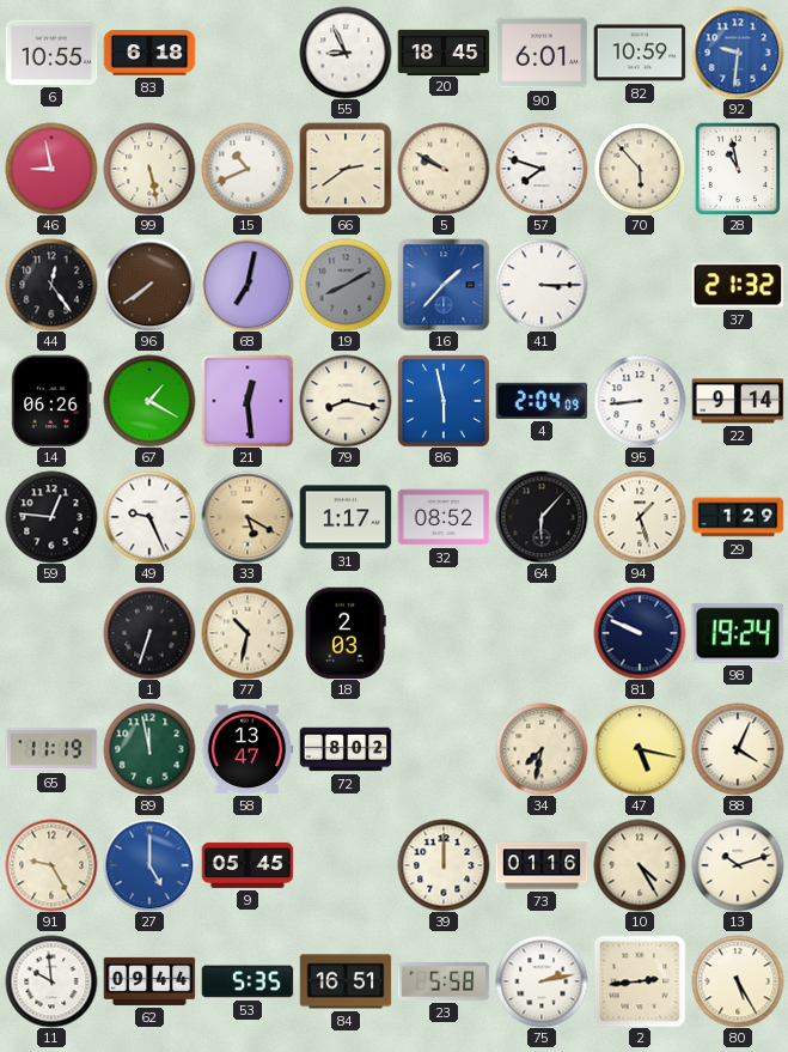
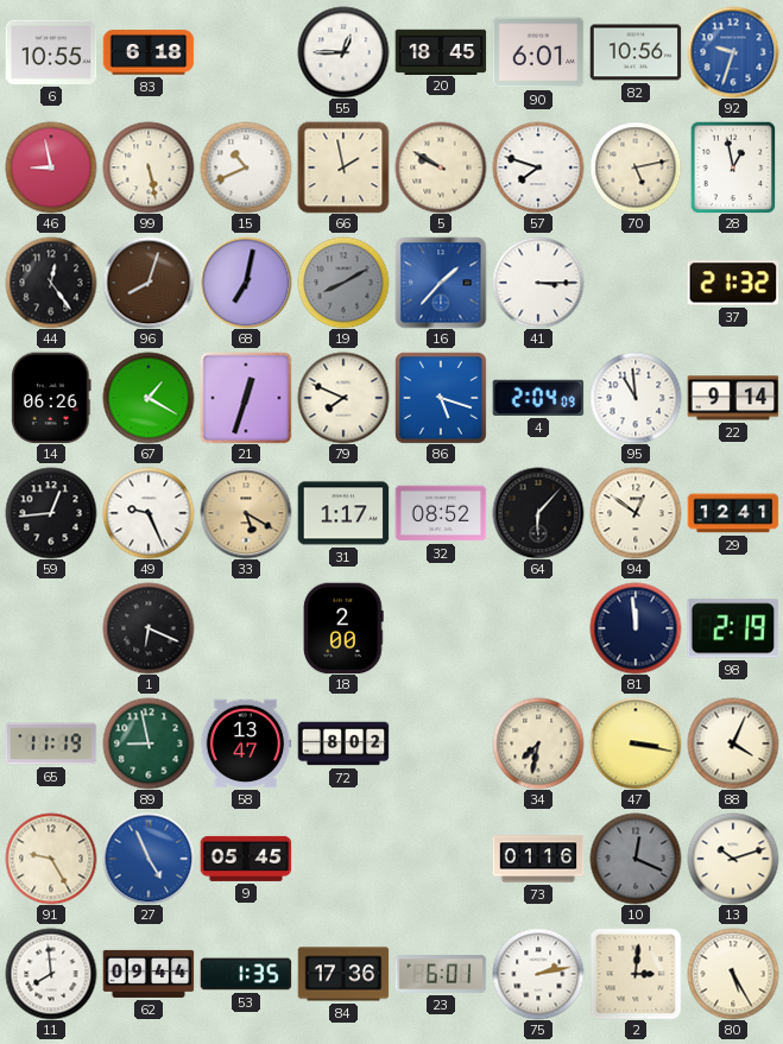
55: 8:56 -> 12:45
82: 10:59 -> 10:56
92: 9:31 -> 9:33
66: 2:39 -> 1:58
70: 5:53 -> 5:13
28: 10:58 -> 12:58
96: 7:39 -> 8:03
21: 12:29 -> 12:33
79: 8:17 -> 7:49
86: 5:58 -> 5:18
95: 8:44 -> 10:59
59: 12:46 -> 12:44
94: 1:27 -> 12:51
29: 1:29 -> 12:41
1: 6:33 -> 6:19
77: 10:32 -> none
18: 2:03 -> 2:00
81: 9:49 -> 11:59
98: 19:24 -> 2:19
89: 11:58 -> 8:58
47: 5:17 -> 3:17
27: 5:00 -> 4:56
39: 12:00 -> none
10: 4:25 -> 12:19
10 dial: cream -> grey
11: 9:59 -> 7:59
53: 5:35 -> 1:35
84: 16:51 -> 17:36
23: 5:58 -> 6:01
2: 2:44 -> 3:01
